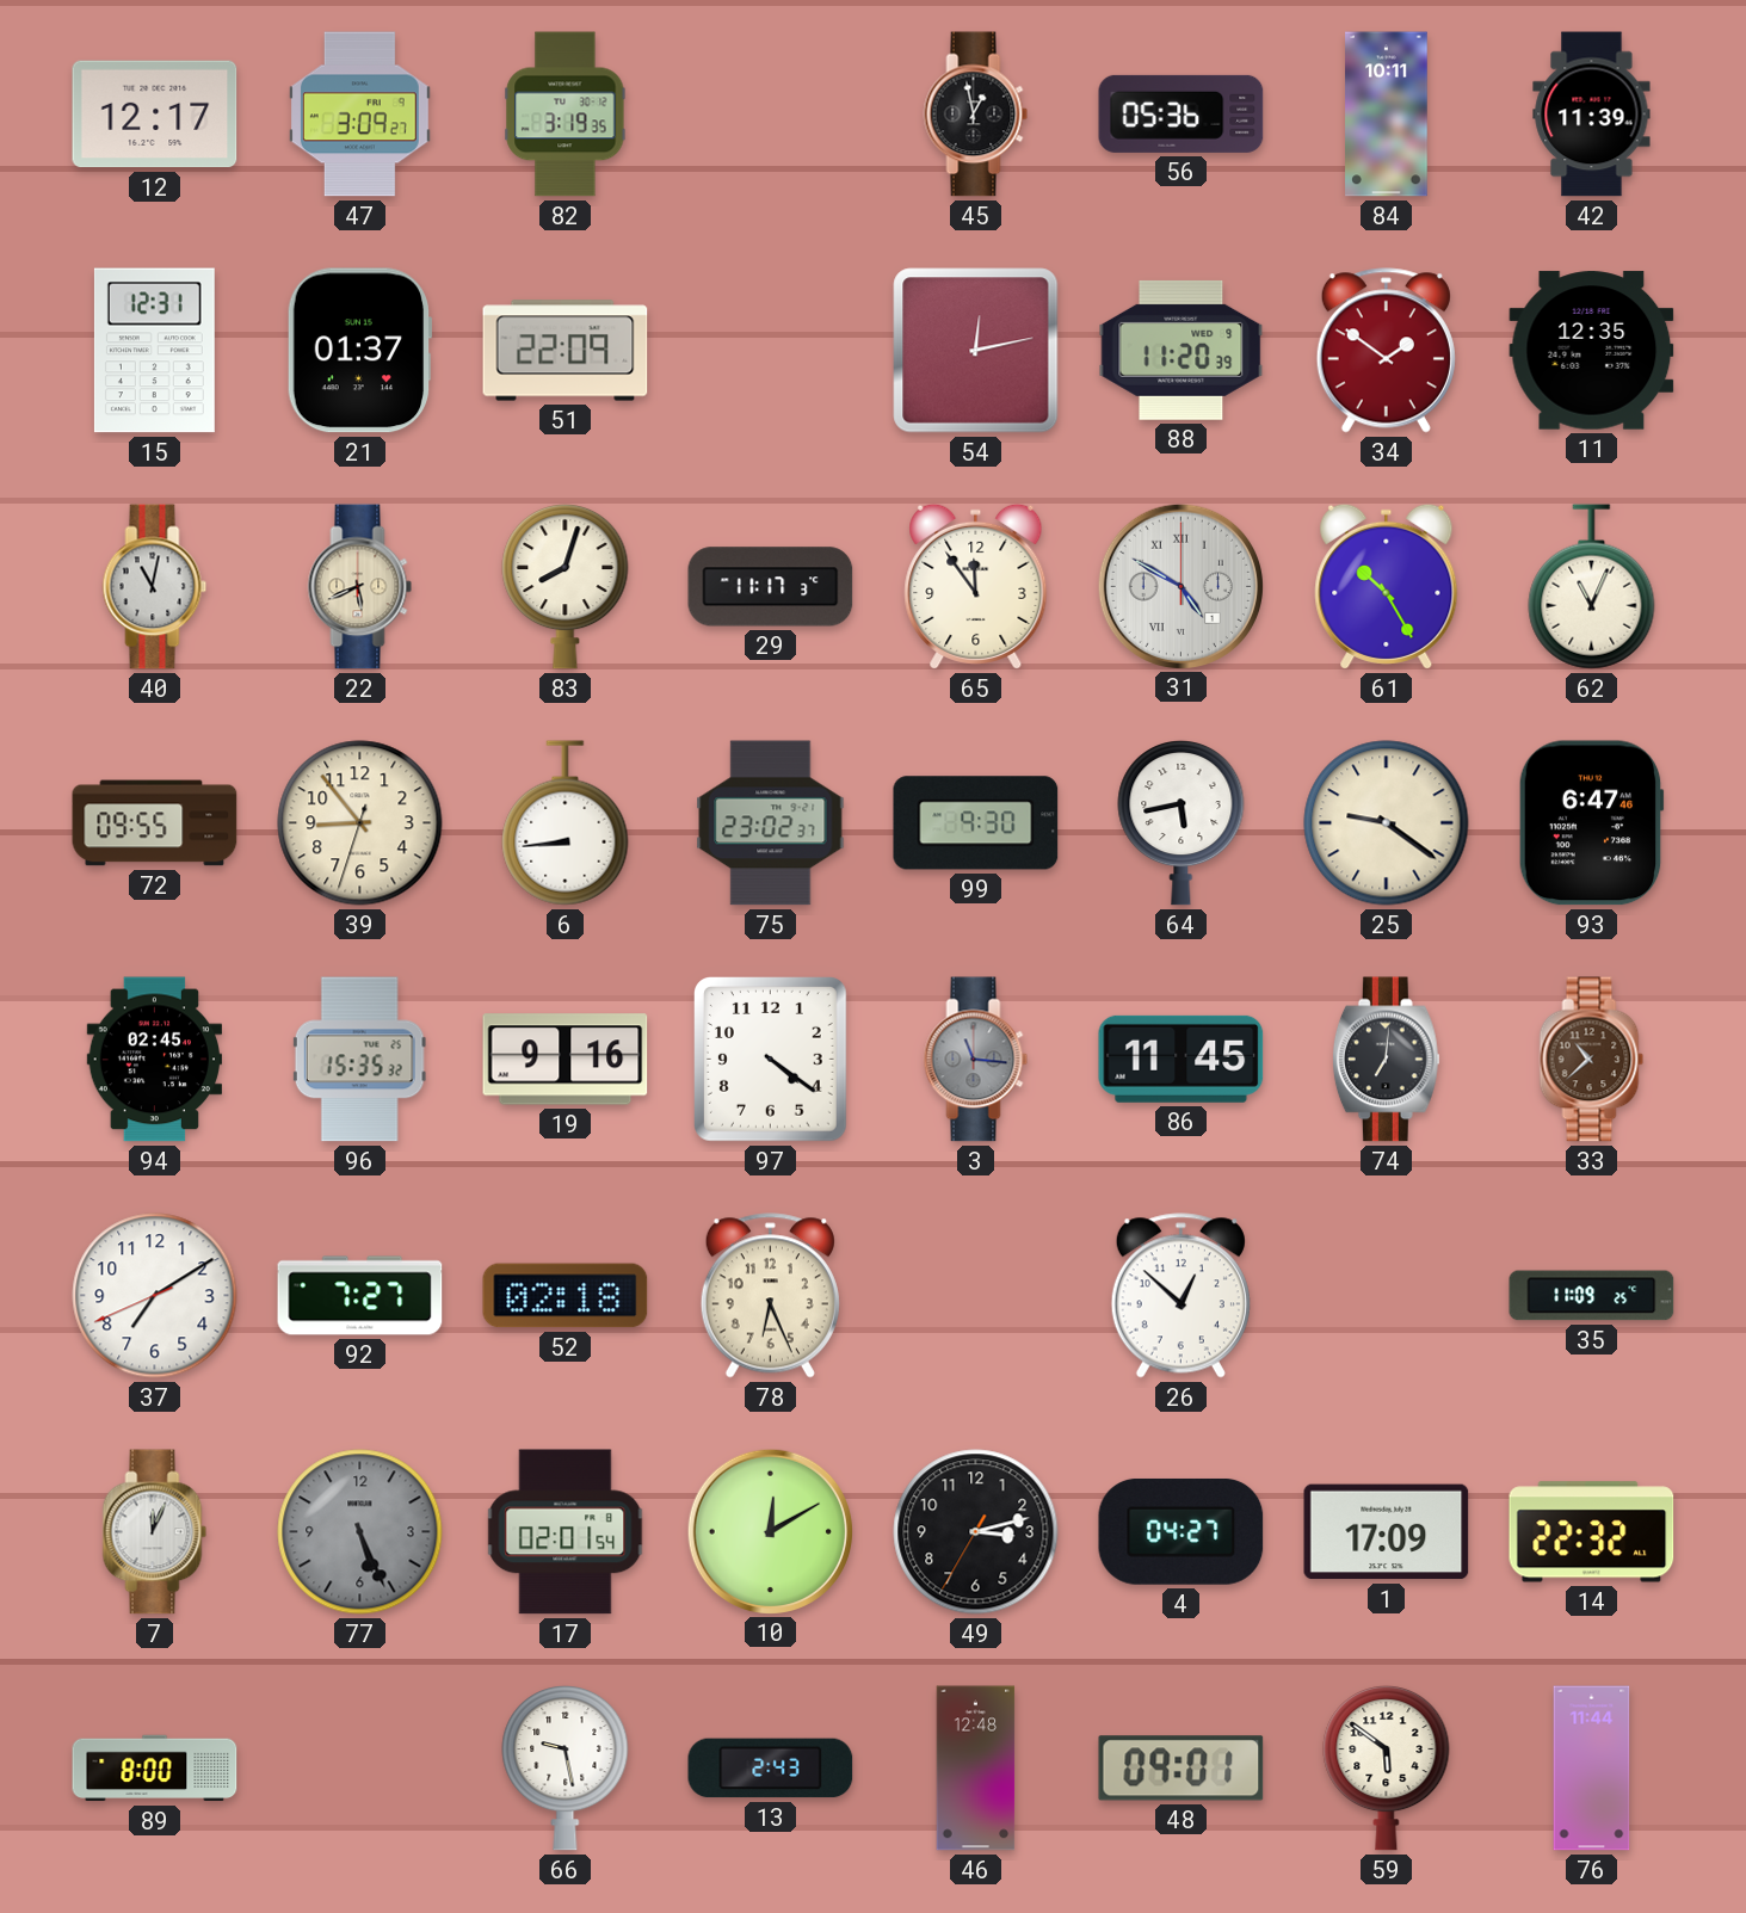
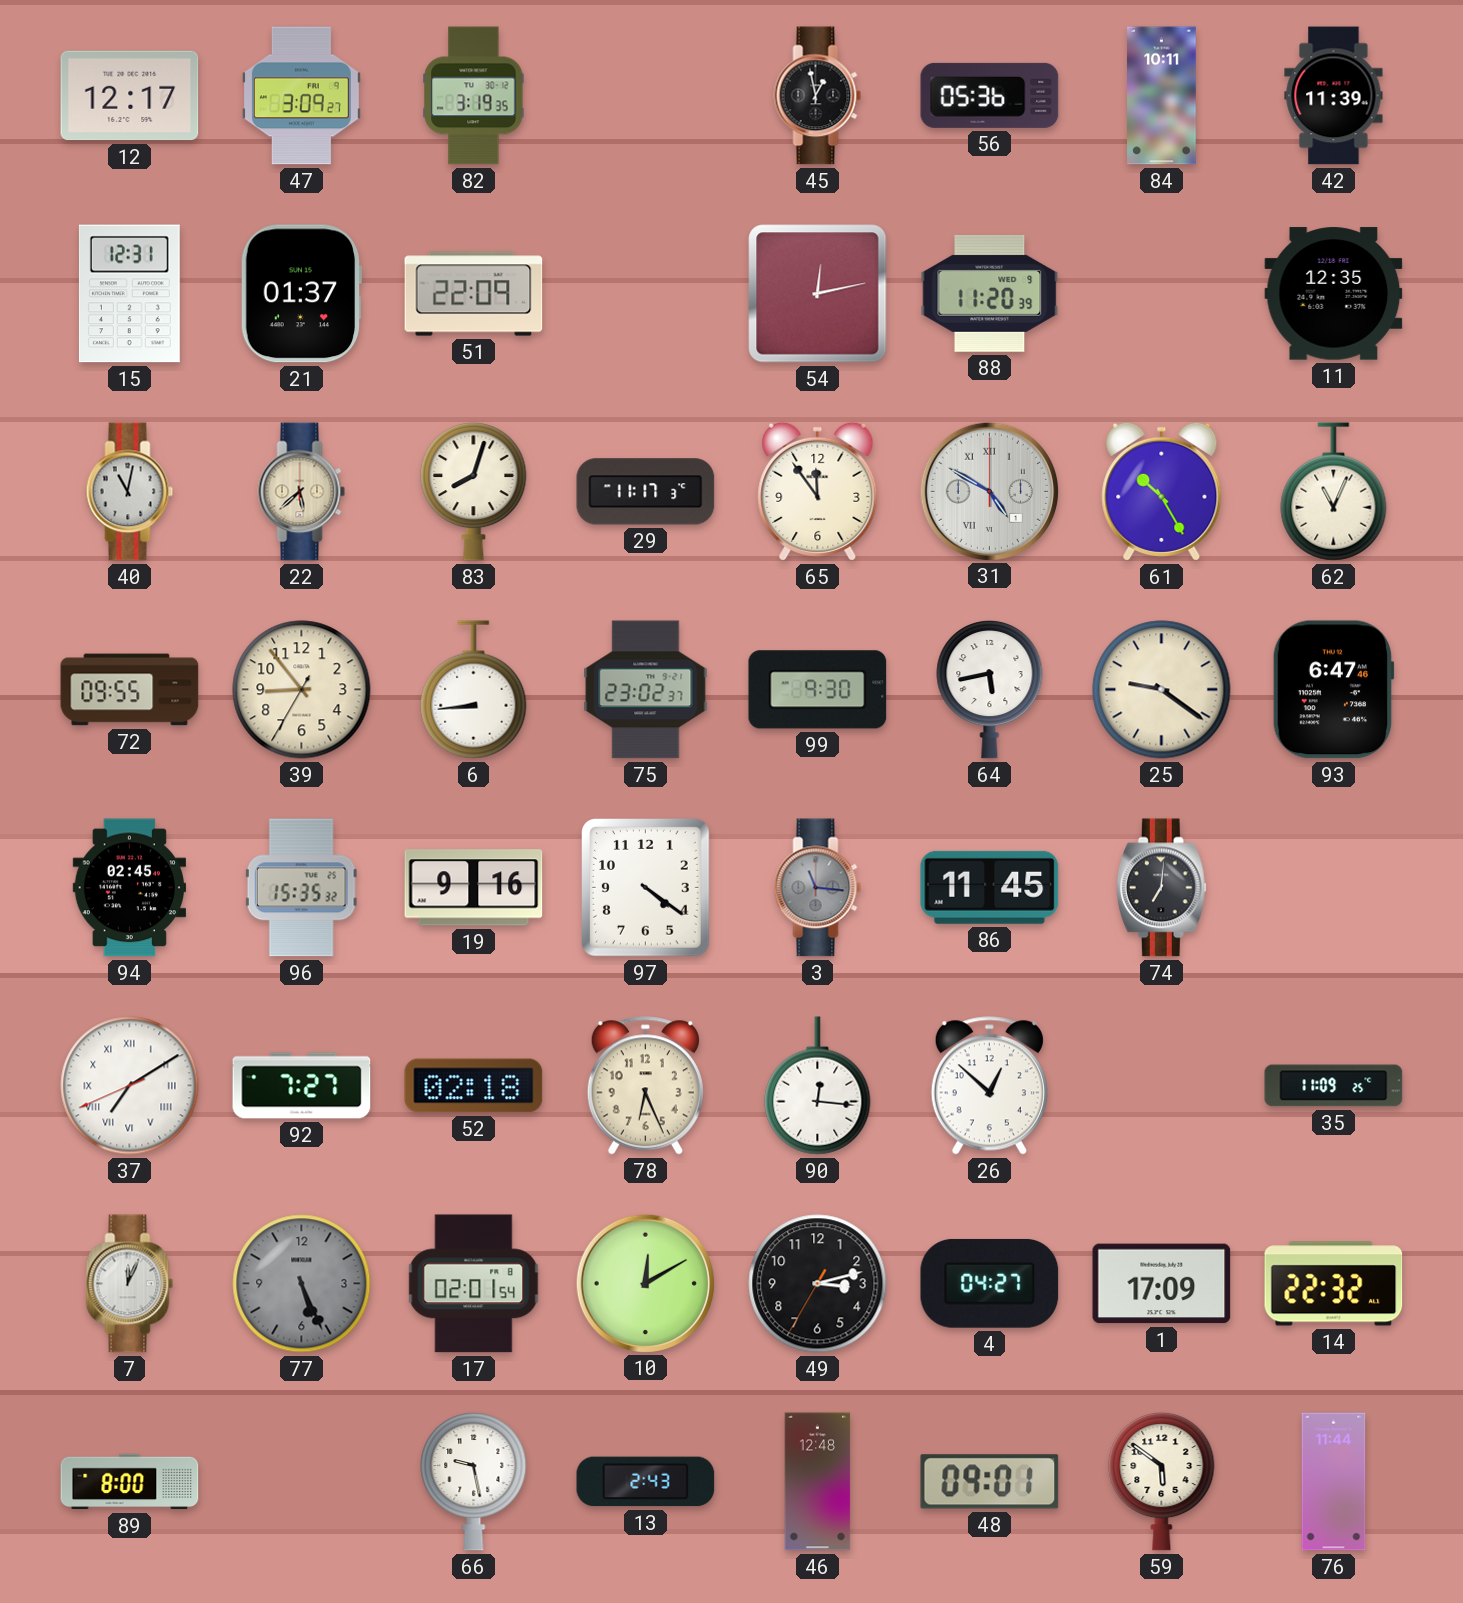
34: 1:51 -> none
22: 5:41 -> 5:38
39: 8:53:33 -> 8:53:35
33: 10:38 -> none
37 numerals: Arabic -> Roman
90: none -> 12:16
